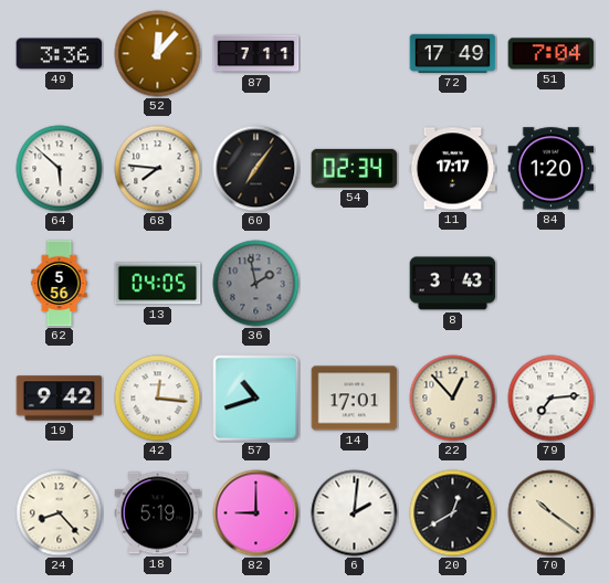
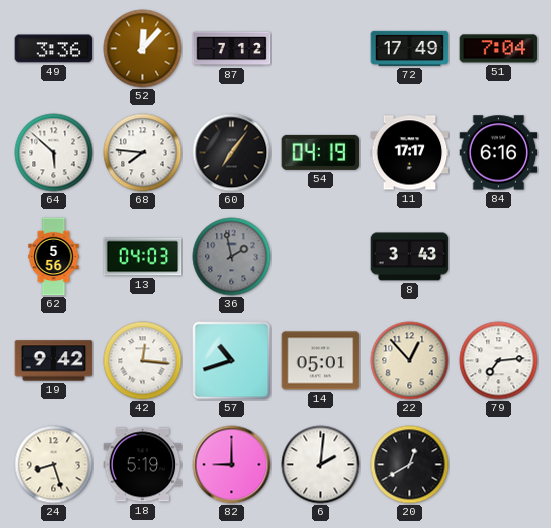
87: 7:11 -> 7:12
54: 02:34 -> 04:19
84: 1:20 -> 6:16
13: 04:05 -> 04:03
14: 17:01 -> 05:01
24: 8:23 -> 8:27
70: 10:21 -> none
